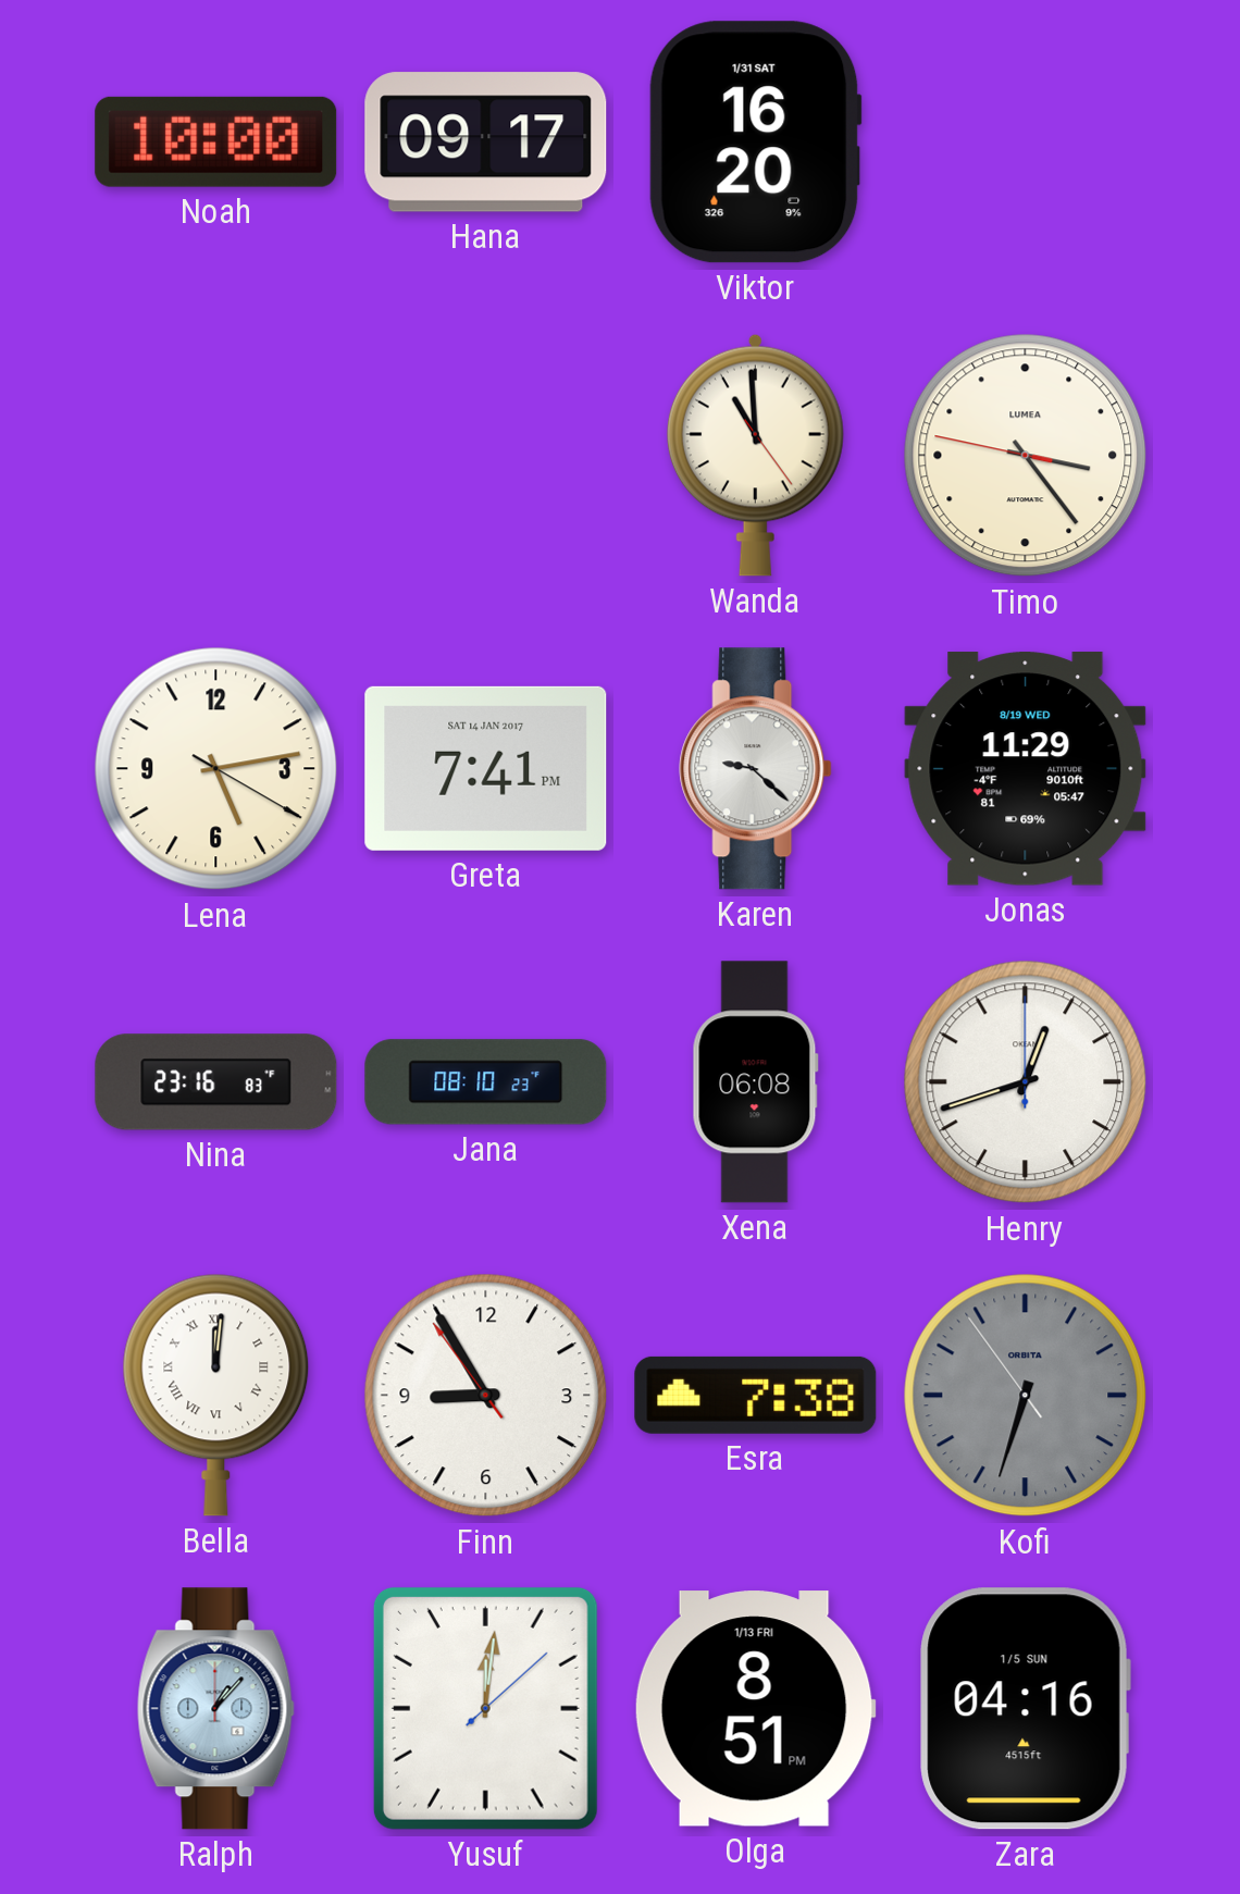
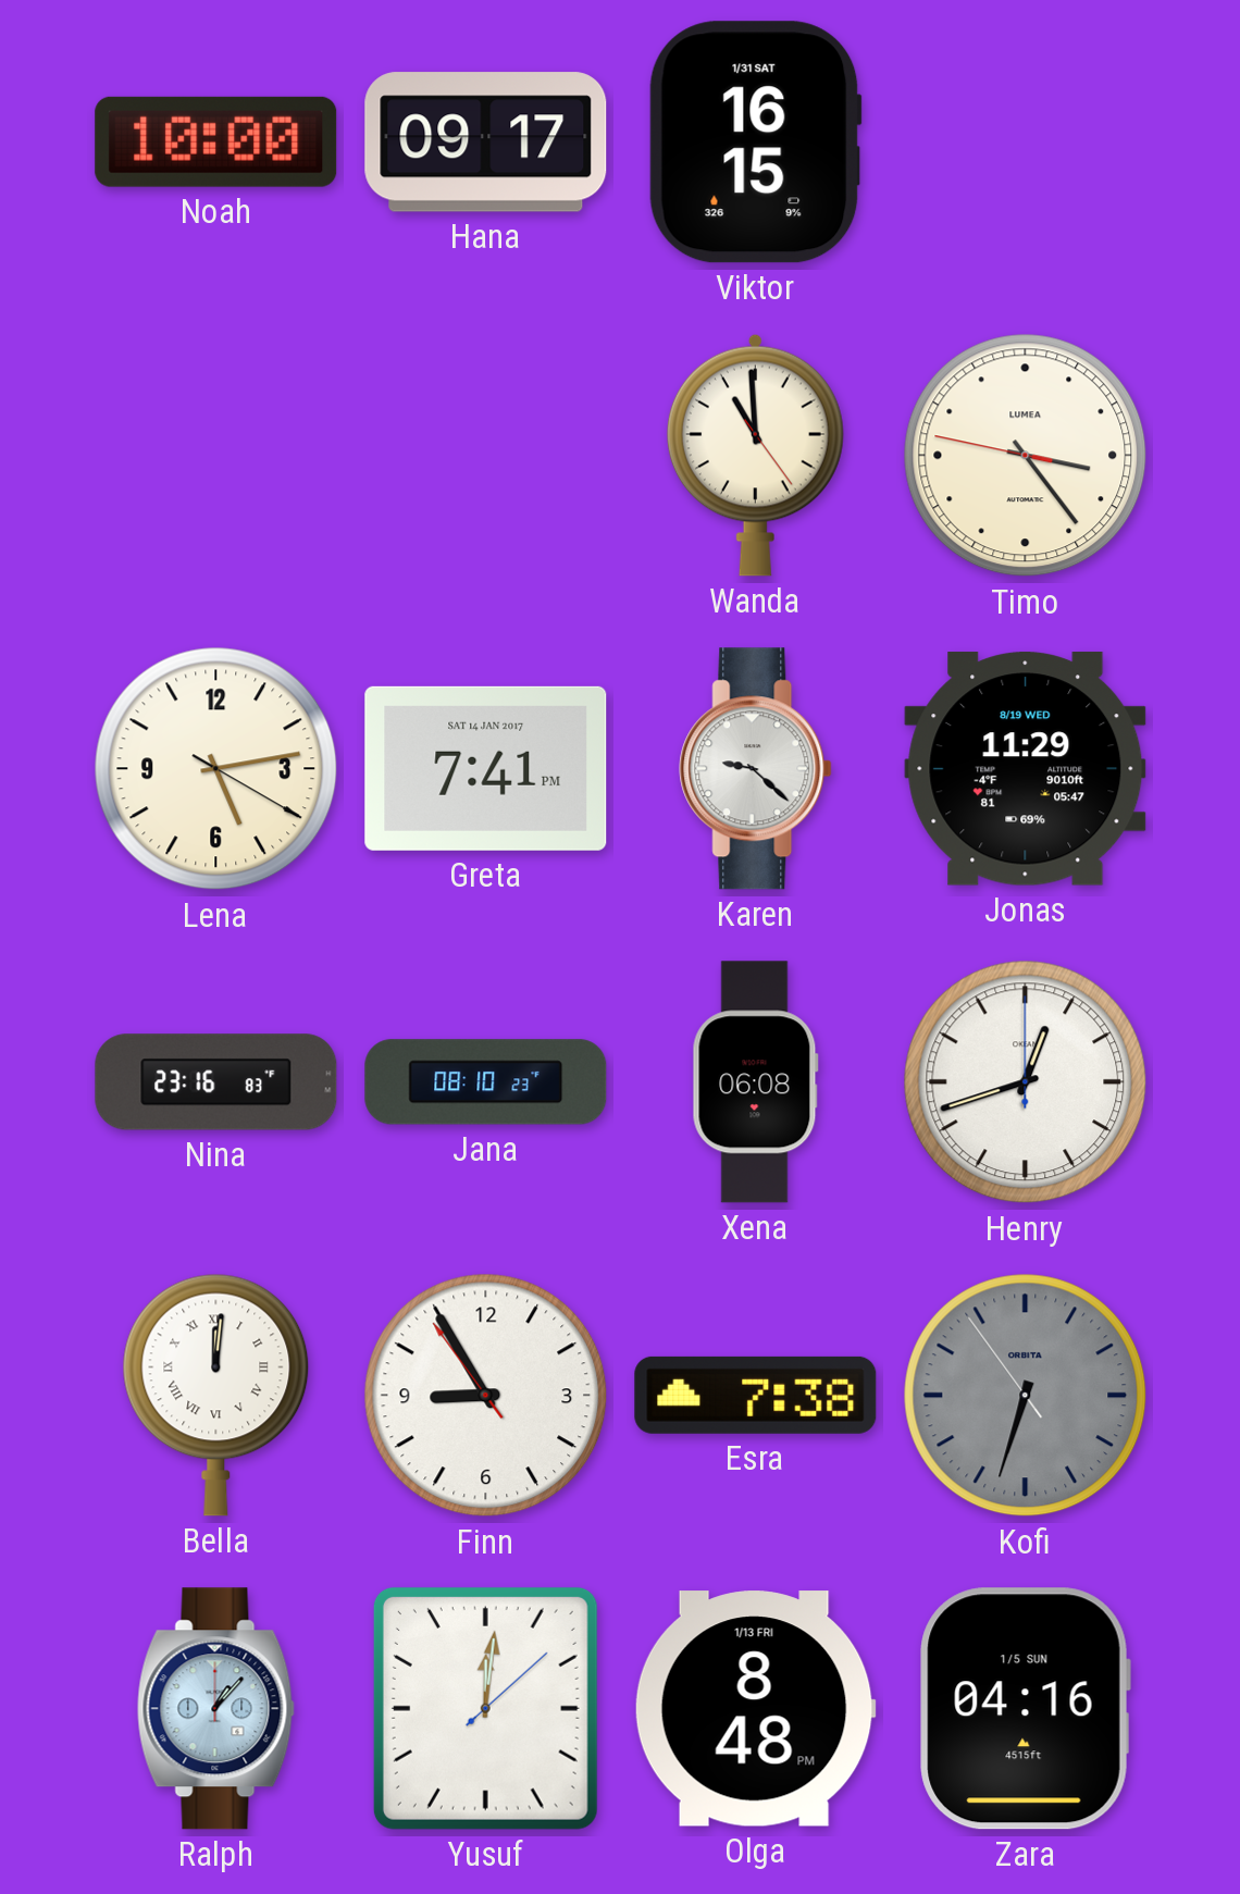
Viktor: 16:20 -> 16:15
Olga: 8:51 -> 8:48
